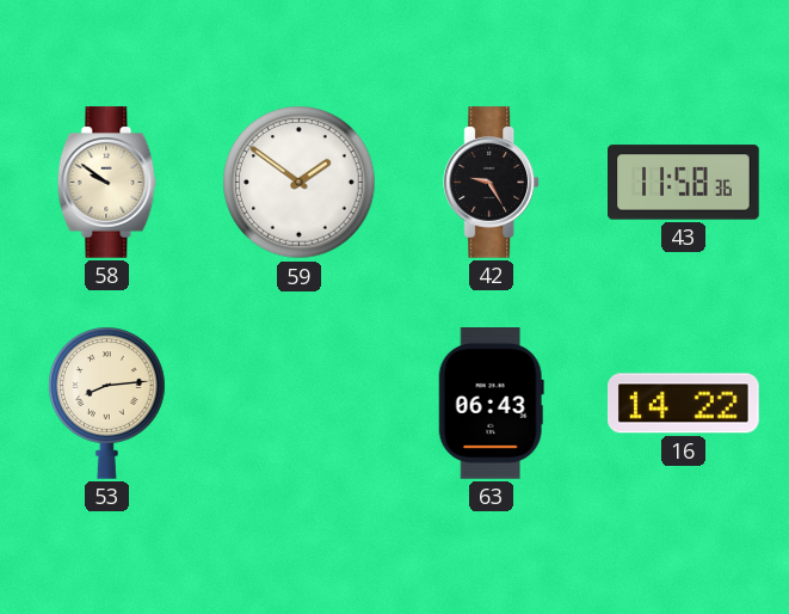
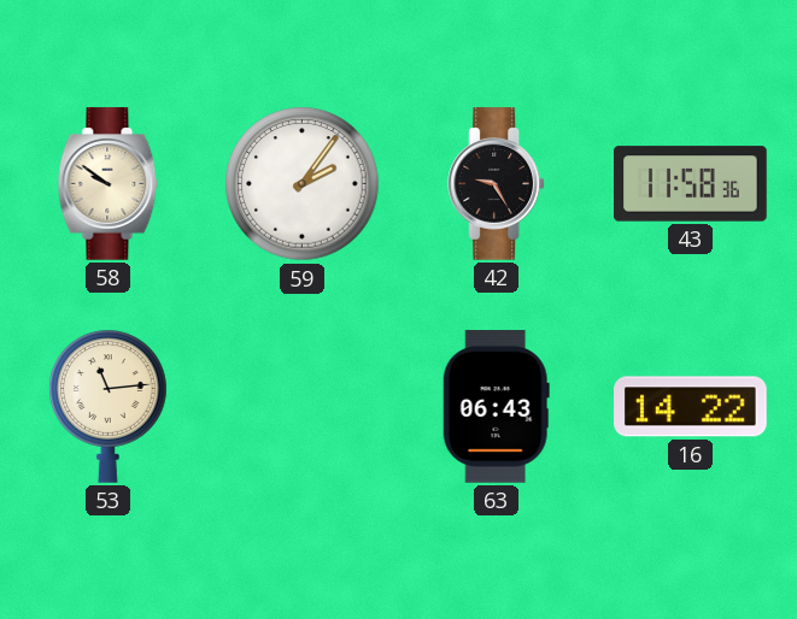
59: 1:51 -> 2:06
53: 8:14 -> 11:14
